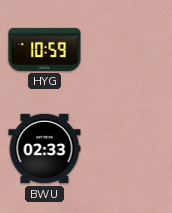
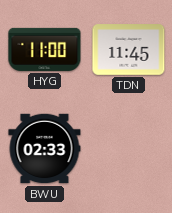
HYG: 10:59 -> 11:00
TDN: none -> 11:45
